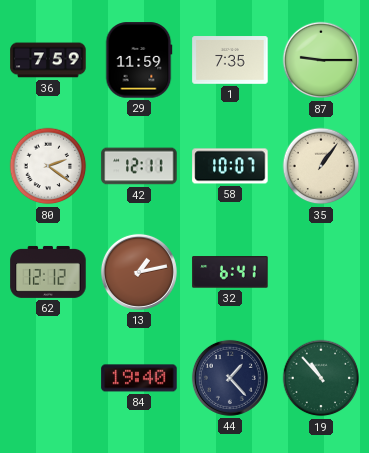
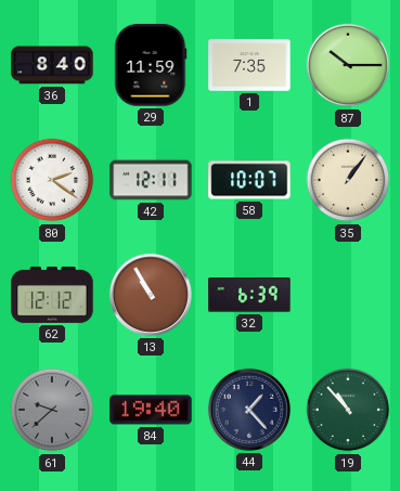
36: 7:59 -> 8:40
87: 9:15 -> 10:15
13: 1:13 -> 10:55
32: 6:41 -> 6:39
61: none -> 9:38
